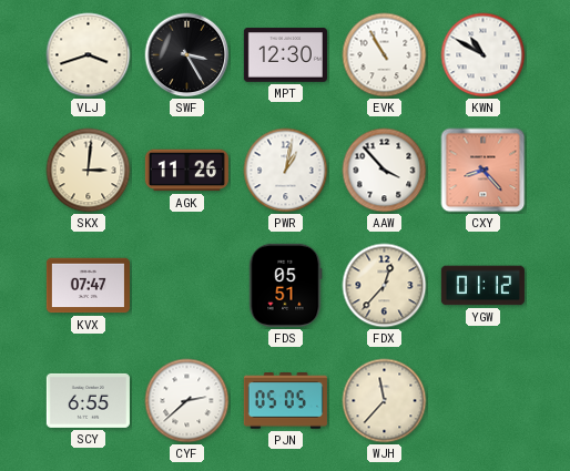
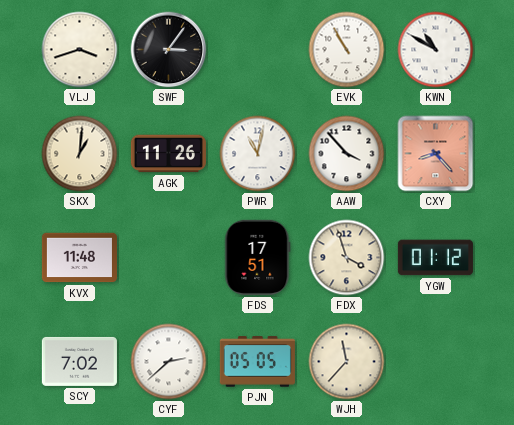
SWF: 3:25 -> 3:06
MPT: 12:30 -> none
SKX: 3:01 -> 1:01
PWR: 1:02 -> 11:02
KVX: 07:47 -> 11:48
FDS: 05:51 -> 17:51
FDX: 12:37 -> 3:57
SCY: 6:55 -> 7:02
